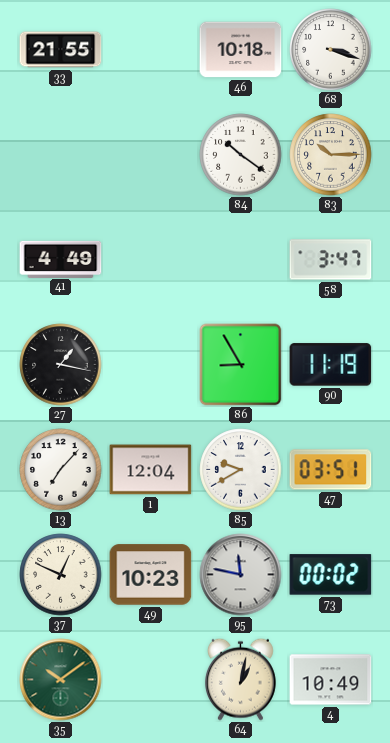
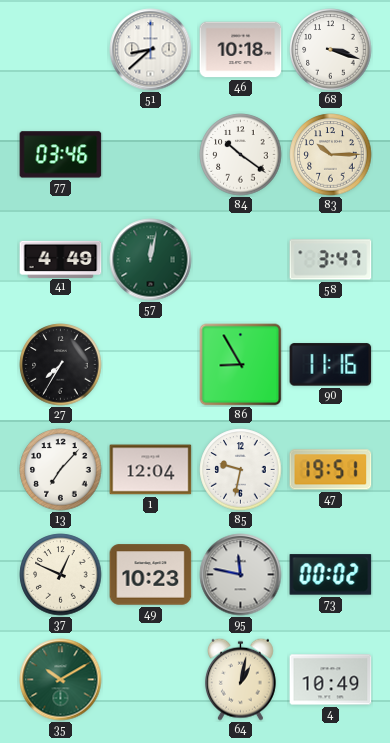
33: 21:55 -> none
51: none -> 8:38
77: none -> 03:46
57: none -> 12:02
27: 1:17 -> 7:35
90: 11:19 -> 11:16
85: 9:40 -> 9:32
47: 03:51 -> 19:51
35: 10:09 -> 10:10
